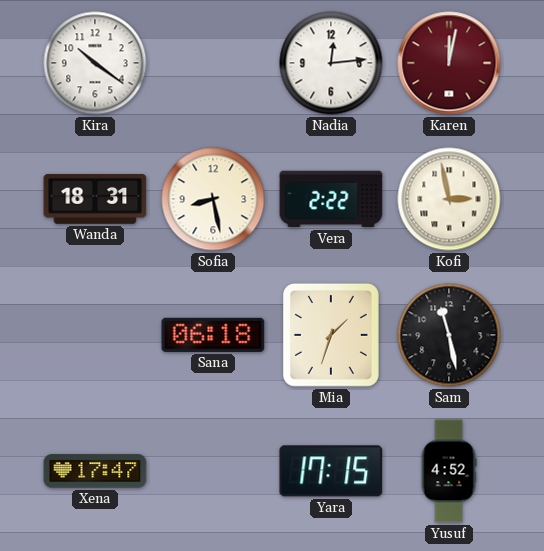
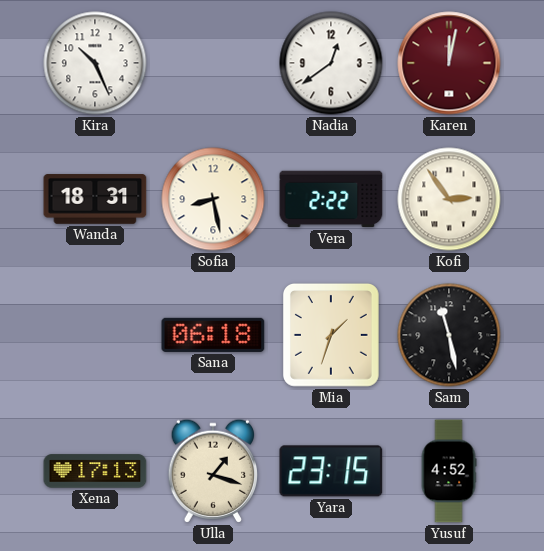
Kira: 10:21 -> 10:26
Nadia: 12:14 -> 12:39
Kofi: 2:58 -> 2:54
Xena: 17:47 -> 17:13
Ulla: none -> 1:18
Yara: 17:15 -> 23:15
